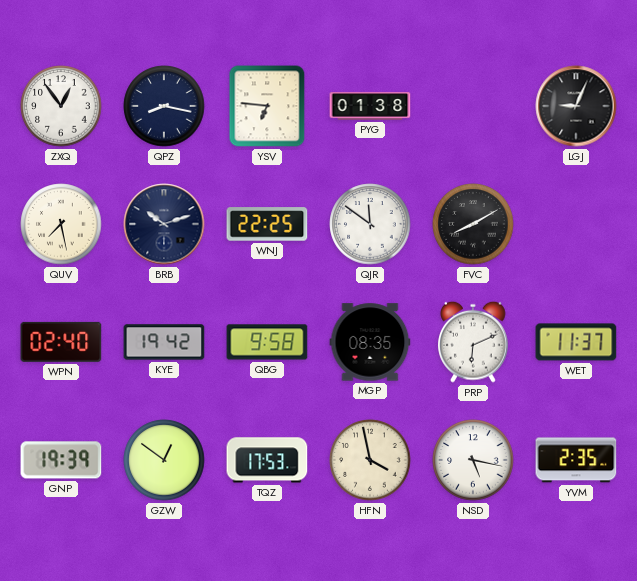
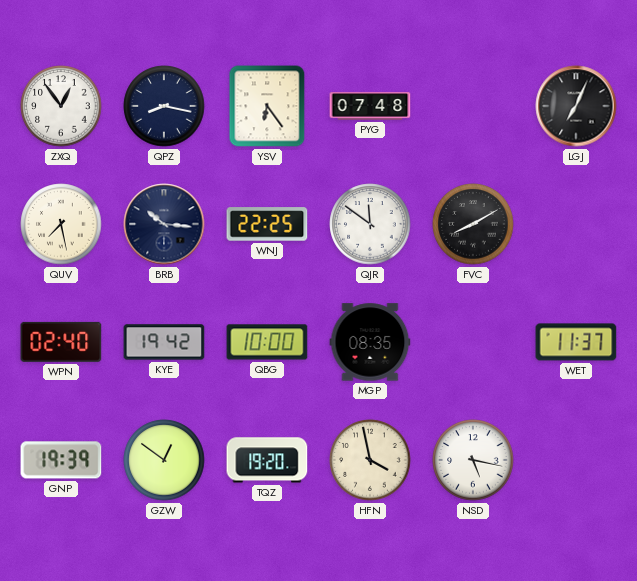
YSV: 6:46 -> 6:24
PYG: 01:38 -> 07:48
LGJ: 9:04 -> 7:04
BRB: 10:12 -> 10:16
QBG: 9:58 -> 10:00
PRP: 6:11 -> none
TQZ: 17:53 -> 19:20
YVM: 2:35 -> none
